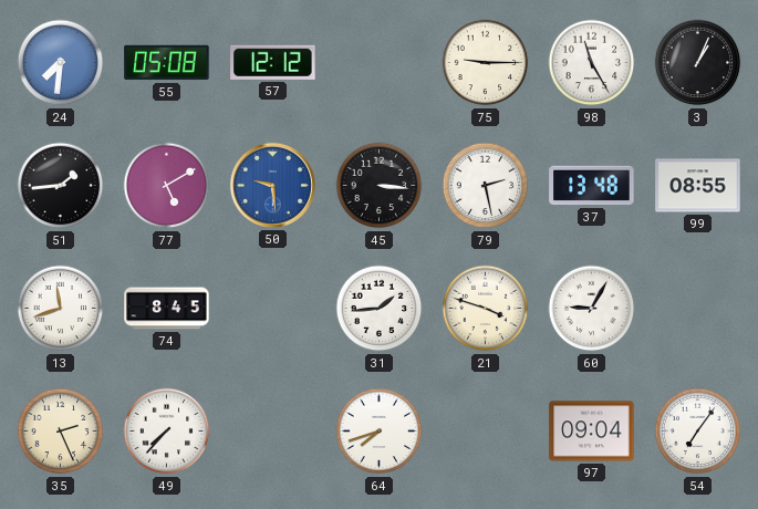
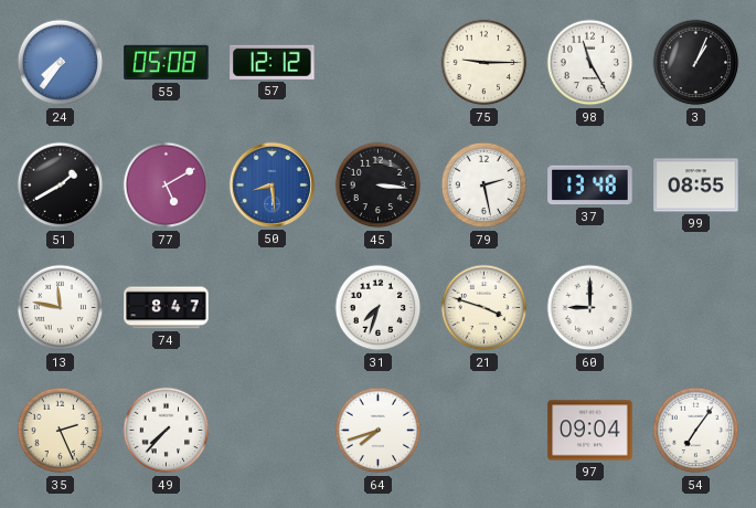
24: 7:31 -> 7:36
51: 1:44 -> 1:40
50: 9:29 -> 8:29
13: 11:42 -> 11:47
74: 8:45 -> 8:47
31: 1:44 -> 7:33
60: 9:05 -> 9:00
